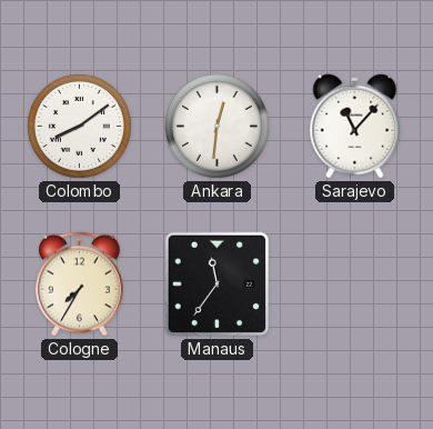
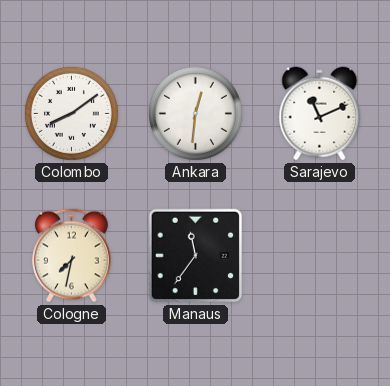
Sarajevo: 11:07 -> 11:11
Cologne: 7:35 -> 7:32
